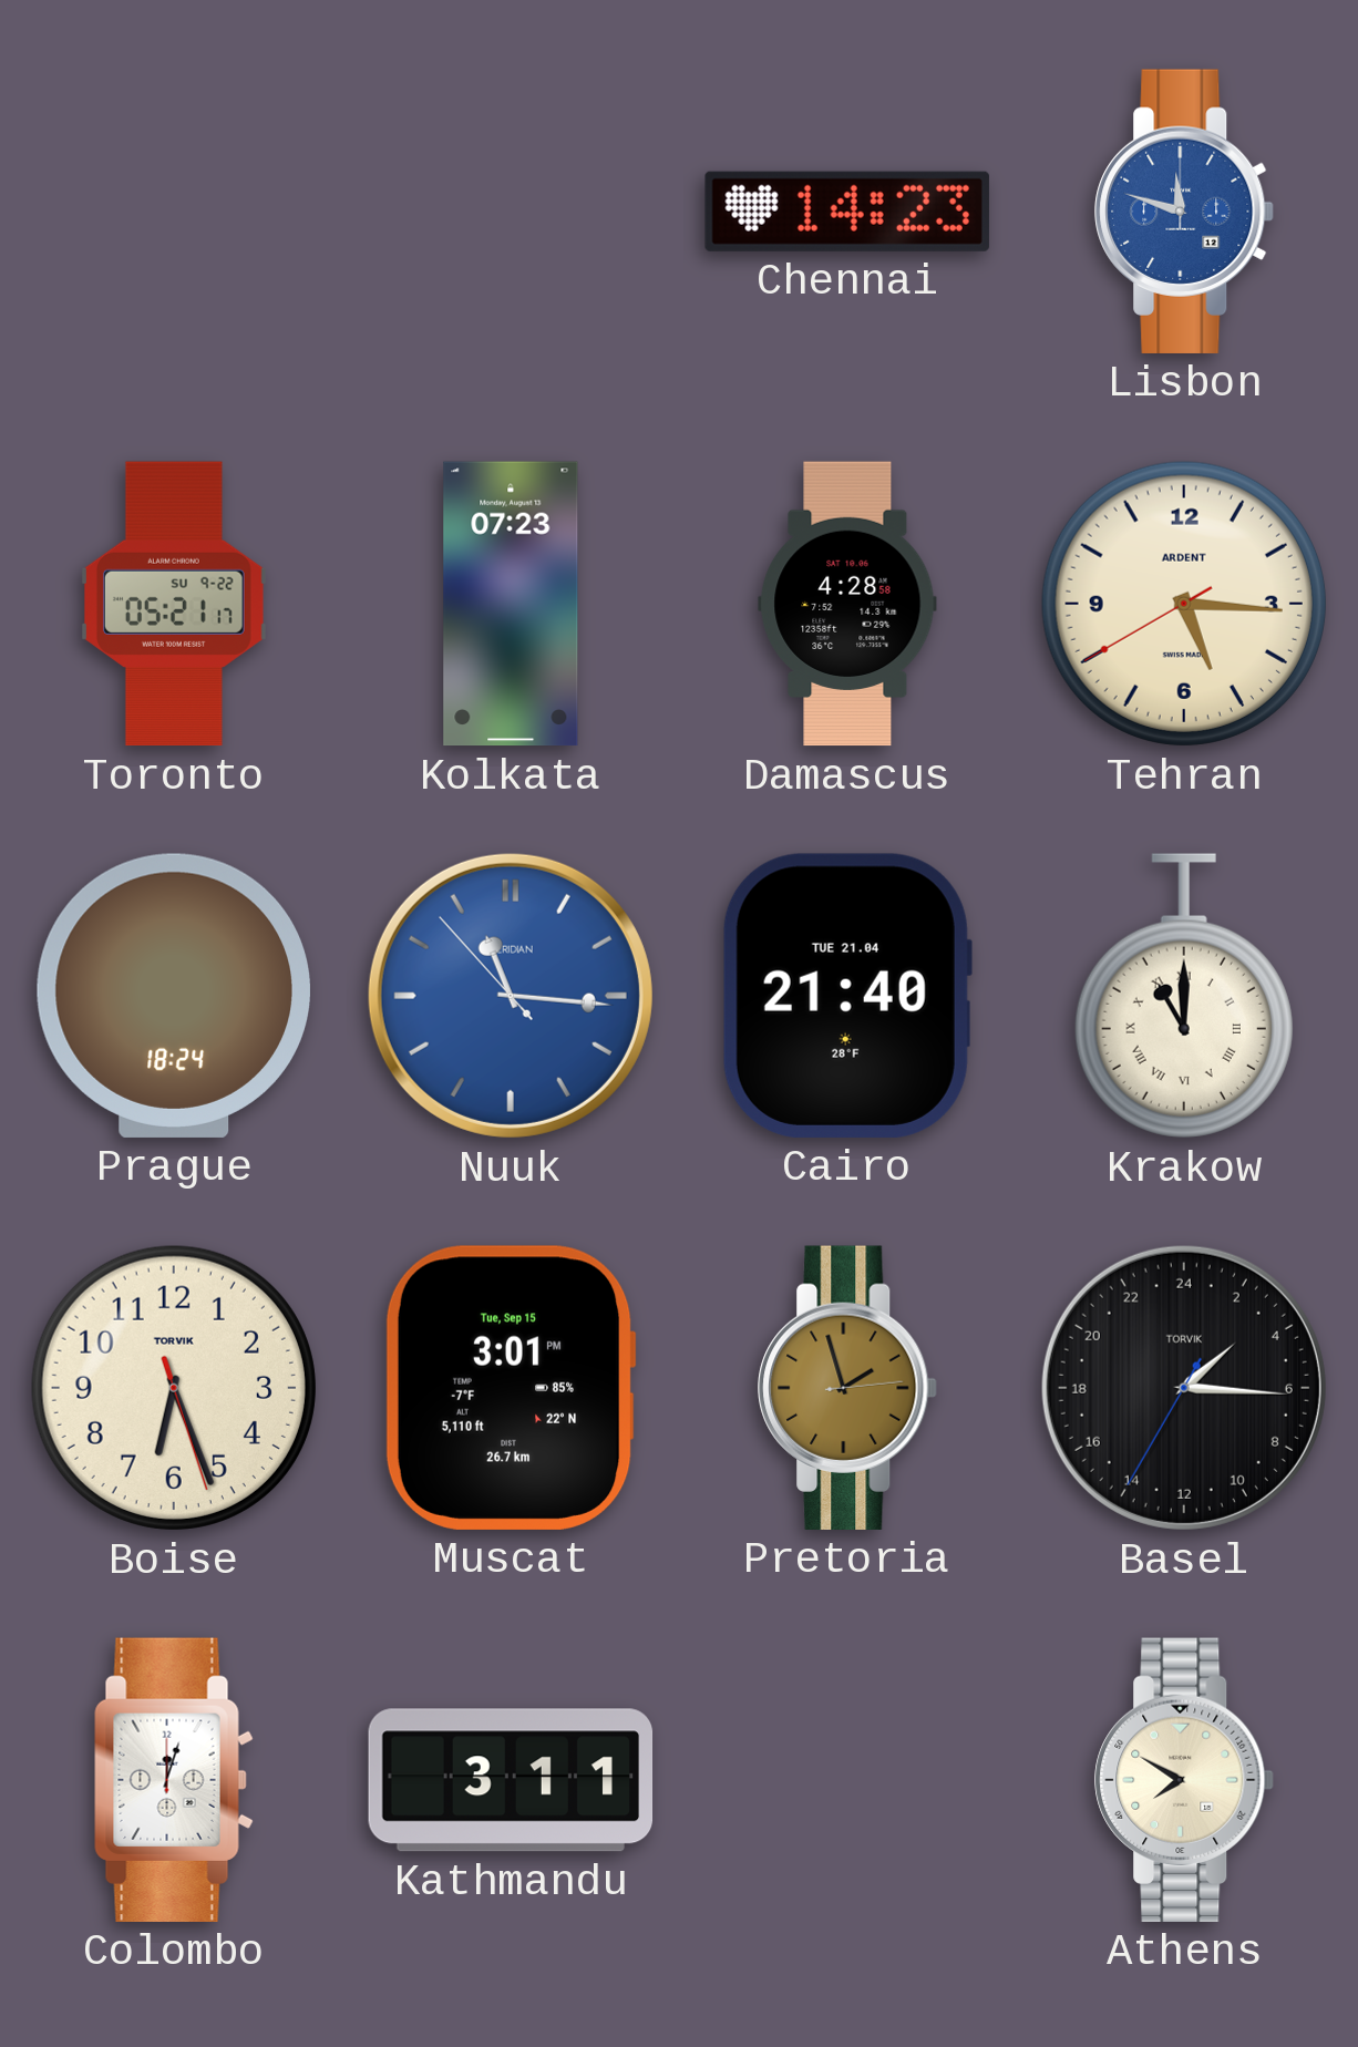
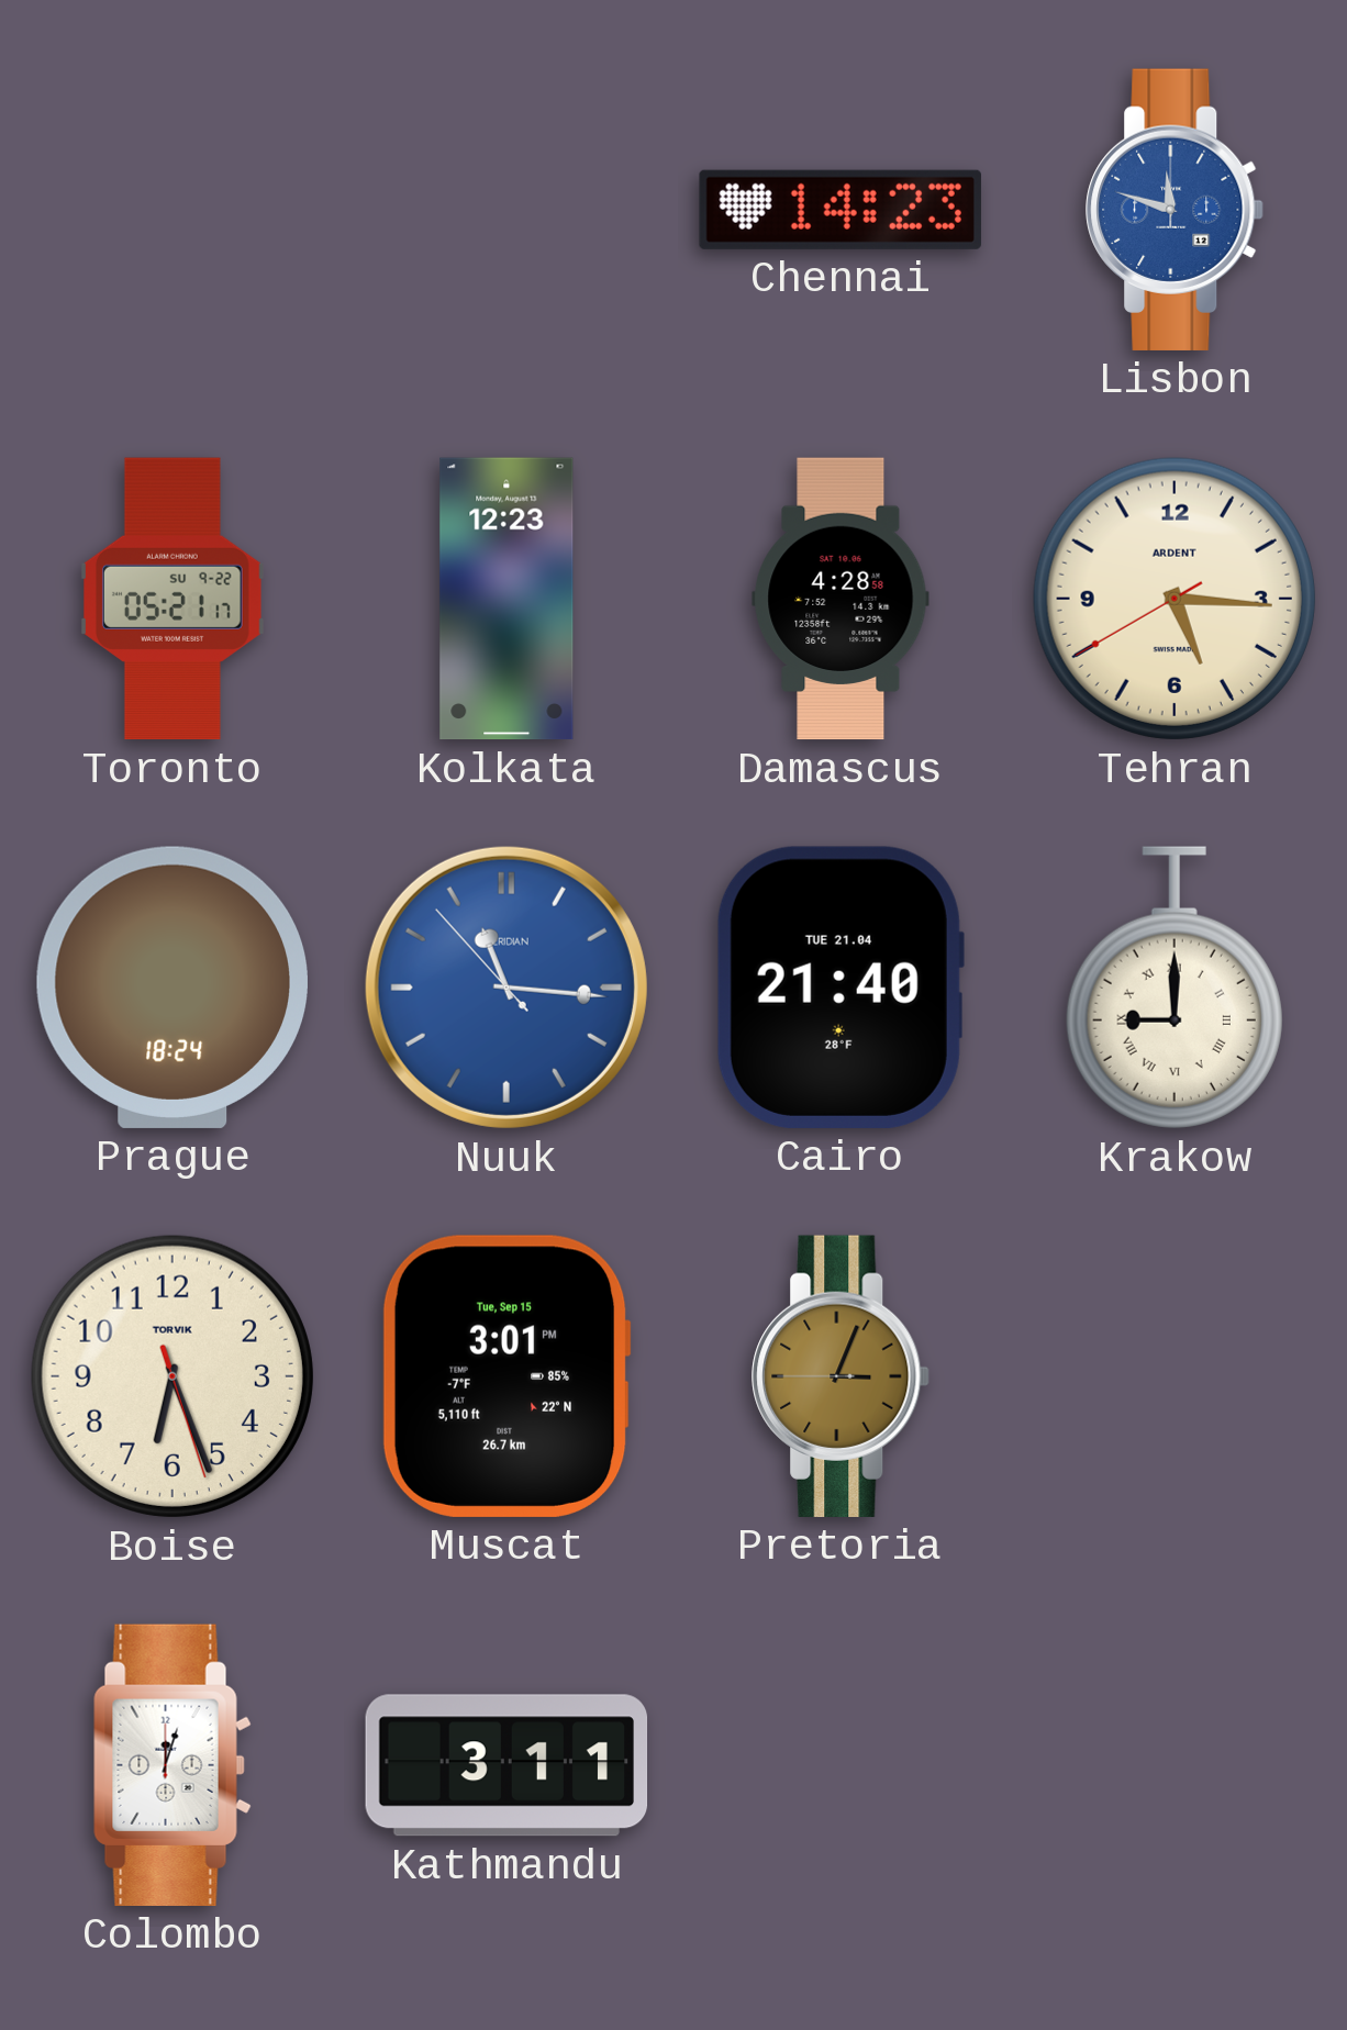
Kolkata: 07:23 -> 12:23
Krakow: 11:00 -> 9:00
Pretoria: 1:57 -> 3:03
Basel: 3:15 -> none
Athens: 7:50 -> none
